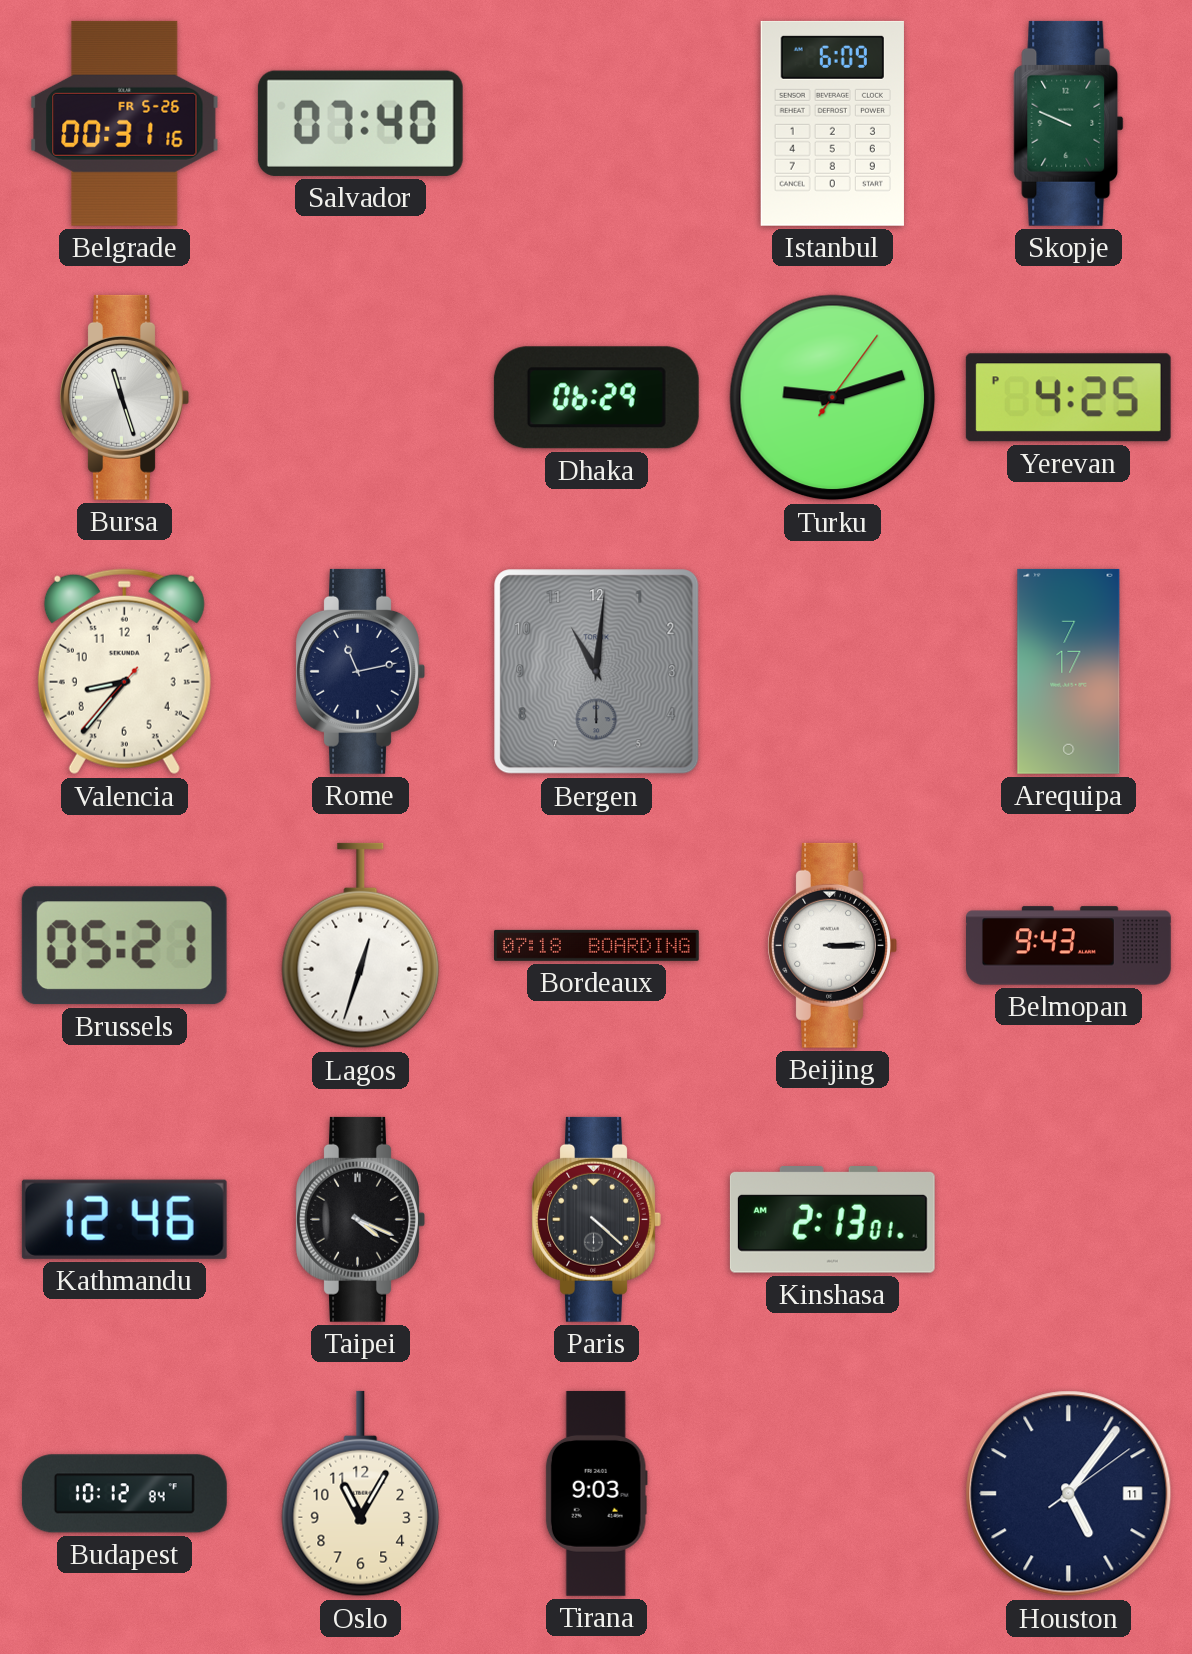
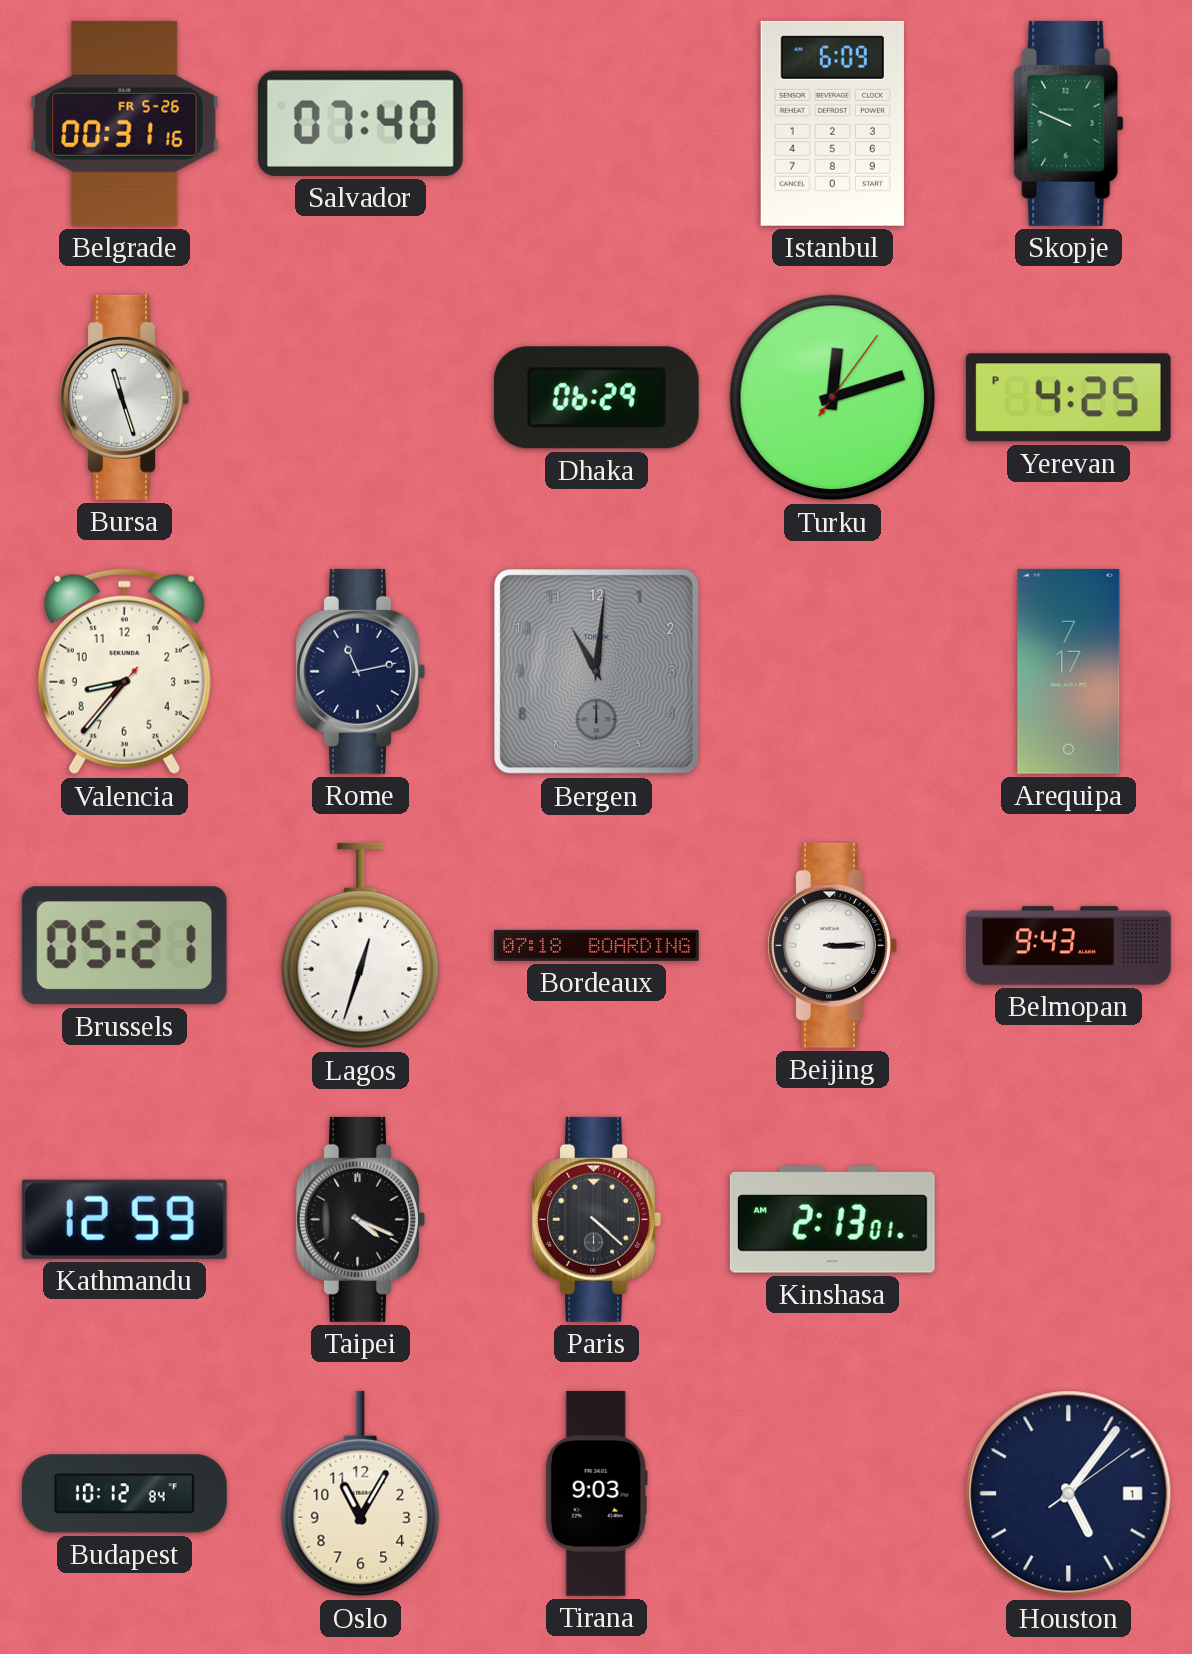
Turku: 9:12 -> 12:12
Kathmandu: 12:46 -> 12:59
Houston date: 11 -> 1
